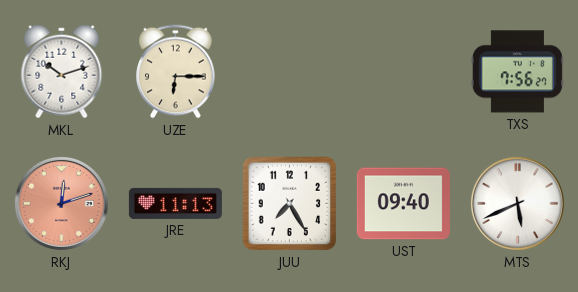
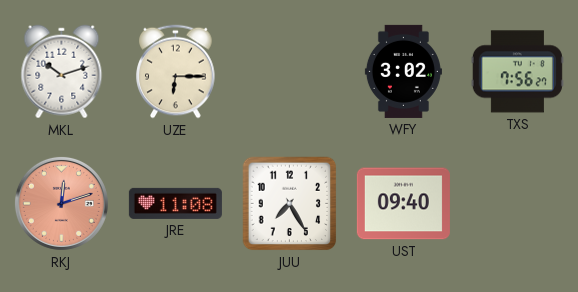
WFY: none -> 3:02
JRE: 11:13 -> 11:08
MTS: 5:41 -> none
